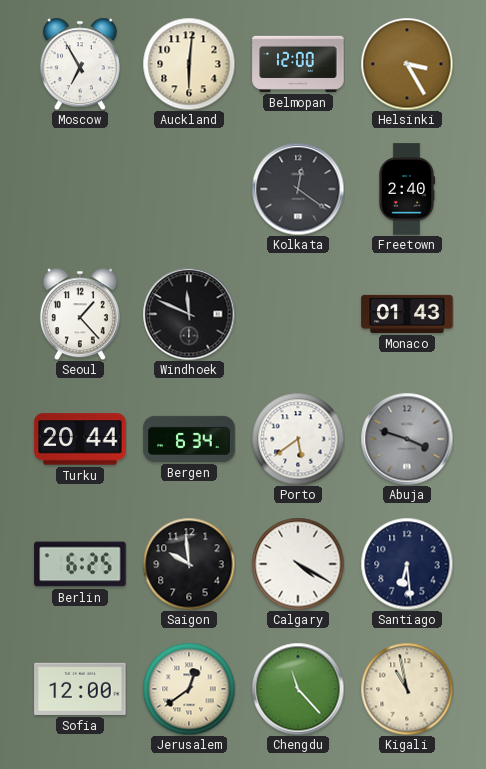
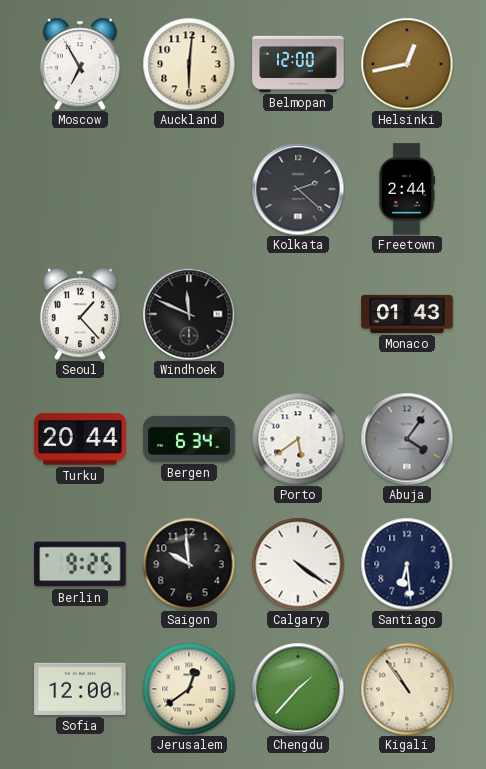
Helsinki: 3:25 -> 12:43
Kolkata: 12:21 -> 2:22
Freetown: 2:40 -> 2:44
Abuja: 3:48 -> 4:06
Berlin: 6:25 -> 9:25
Calgary: 4:20 -> 4:21
Chengdu: 11:23 -> 1:37
Kigali: 10:58 -> 10:54
